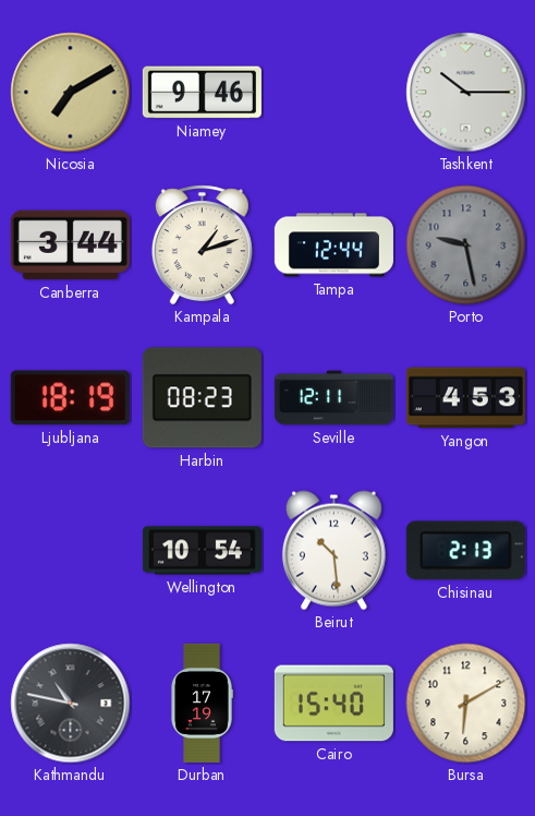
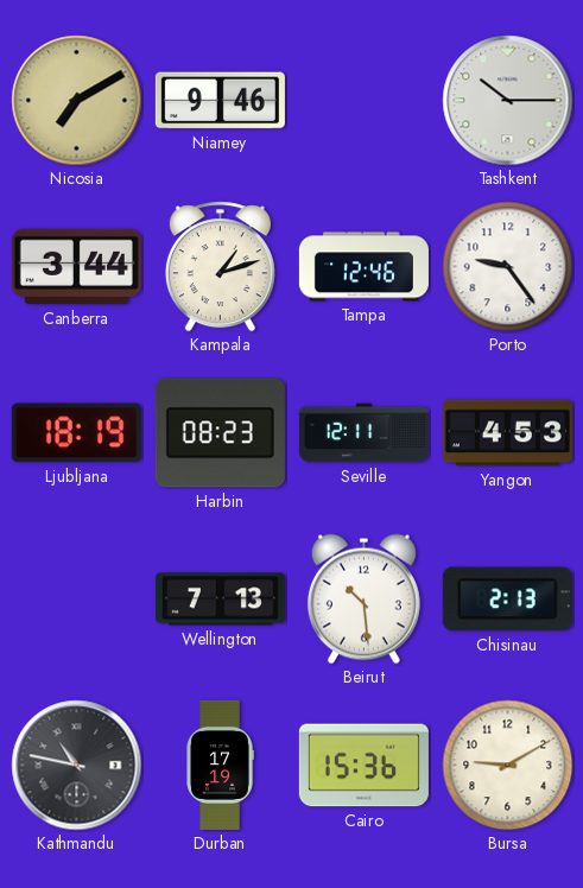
Tampa: 12:44 -> 12:46
Porto: 9:28 -> 9:24
Porto dial: grey -> white
Wellington: 10:54 -> 7:13
Cairo: 15:40 -> 15:36
Bursa: 6:10 -> 9:10
